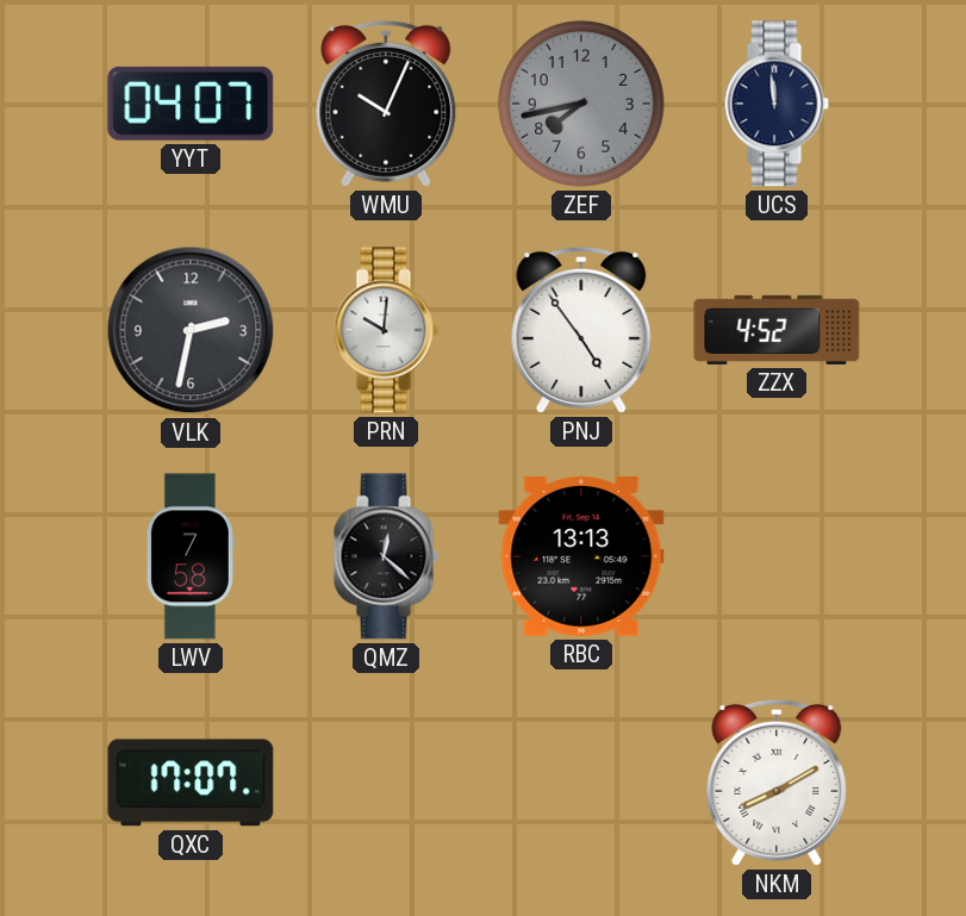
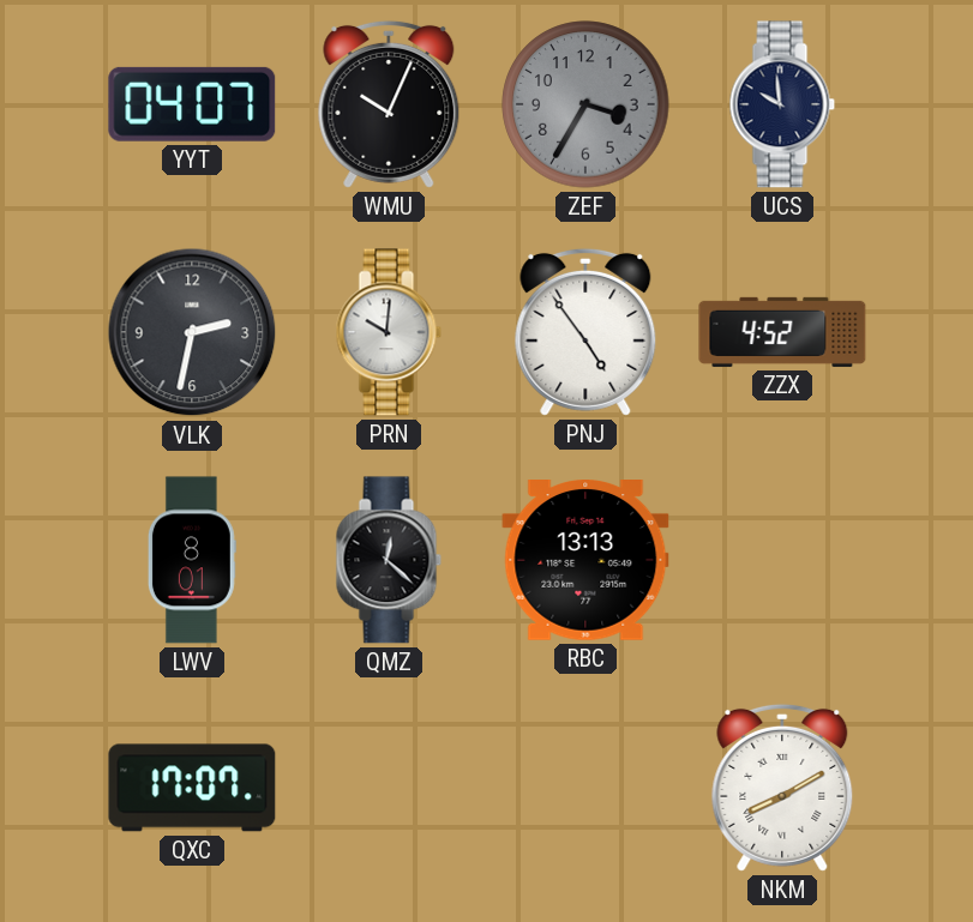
ZEF: 7:43 -> 3:35
UCS: 11:59 -> 9:59
LWV: 7:58 -> 8:01
